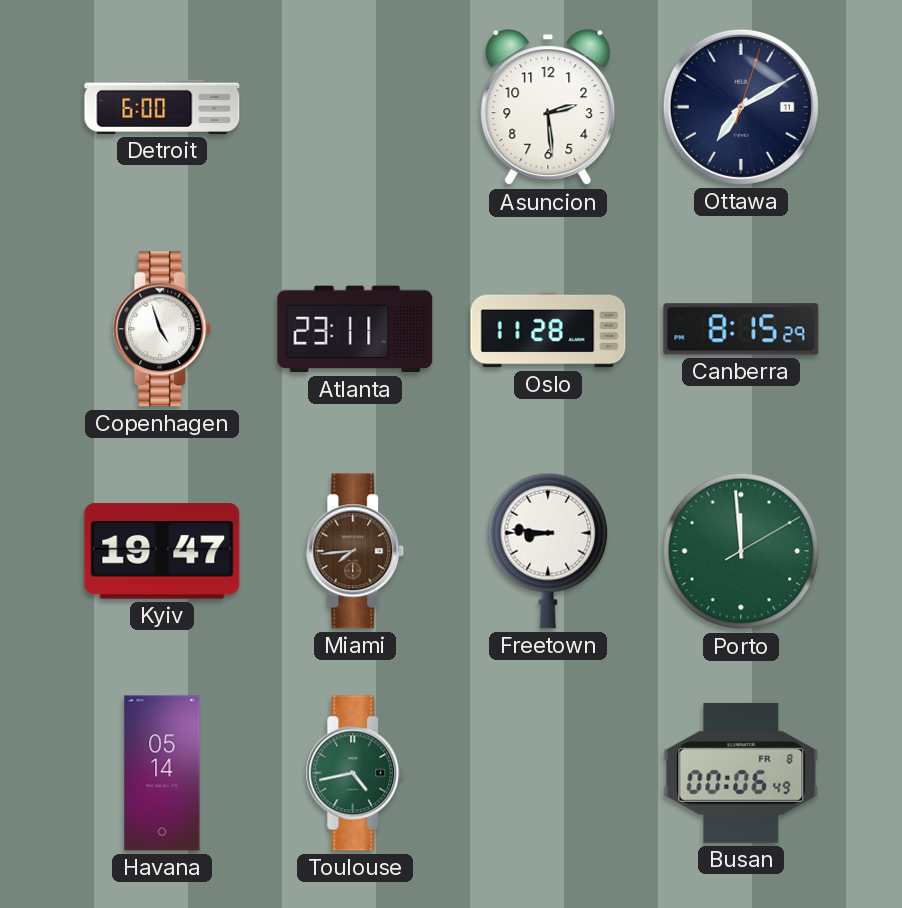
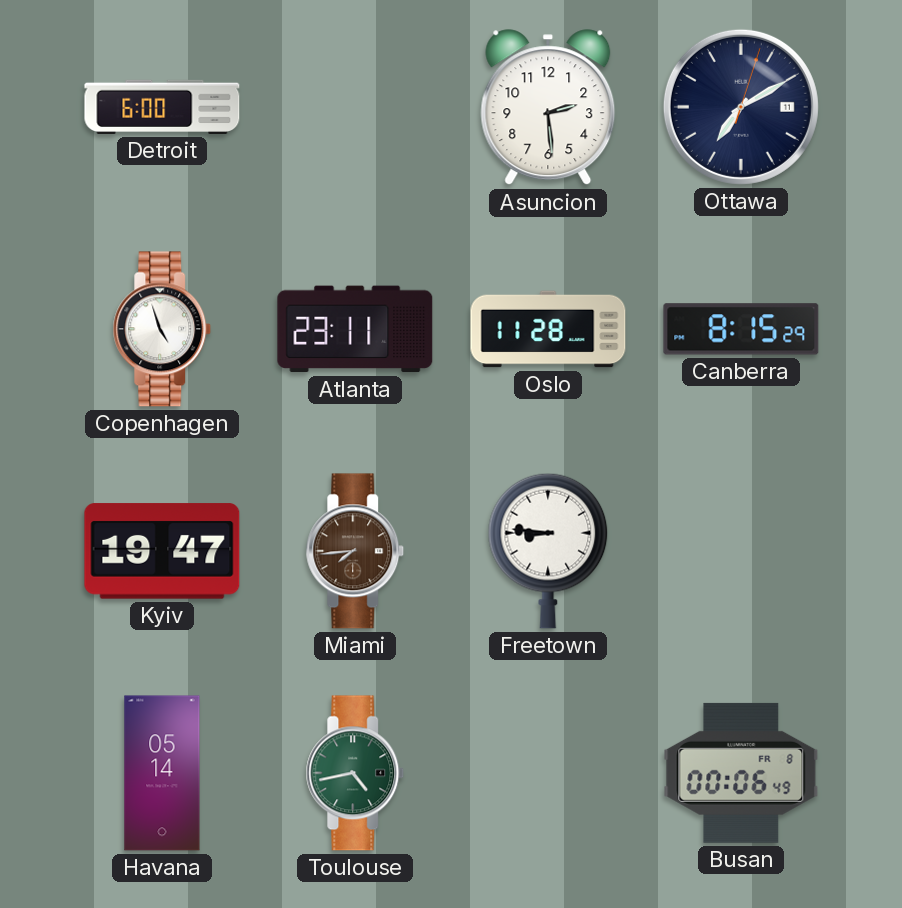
Porto: 11:59 -> none
